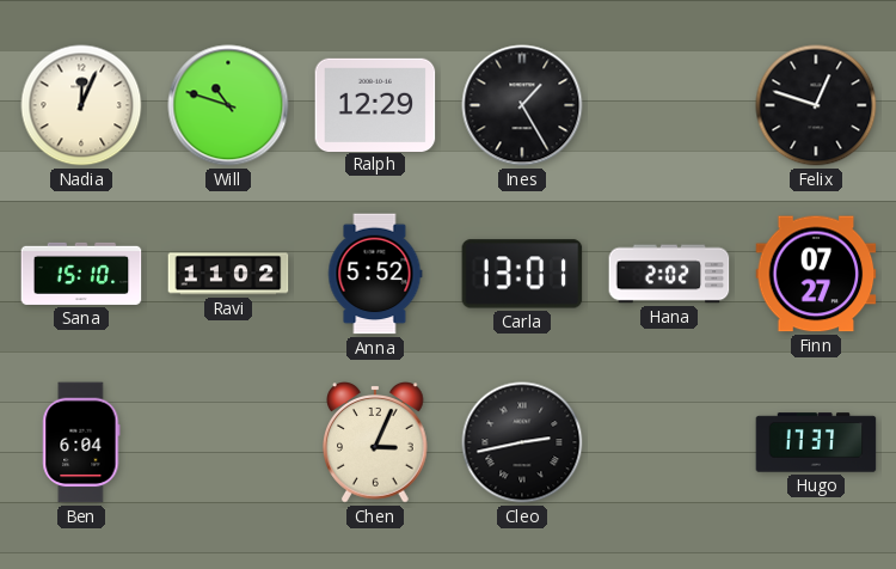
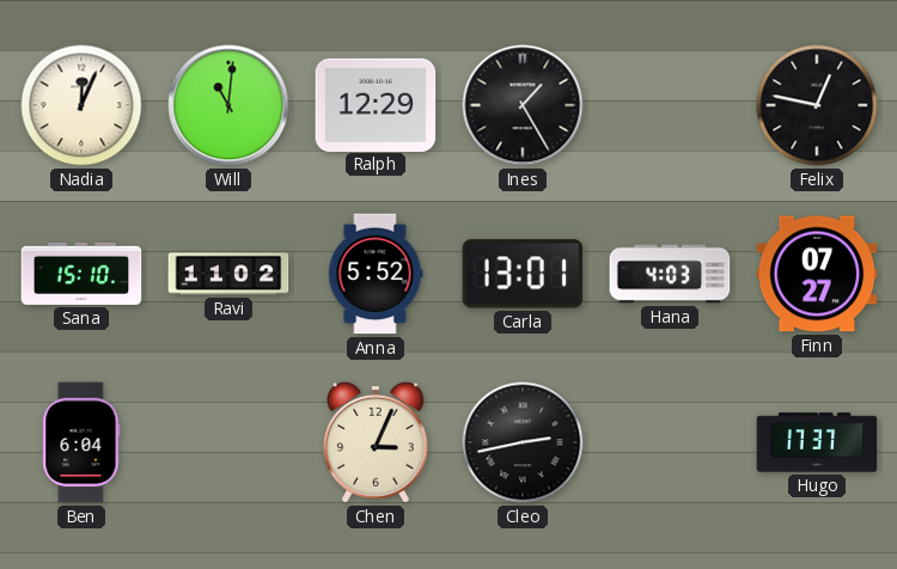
Will: 10:48 -> 11:01
Felix: 12:48 -> 12:47
Hana: 2:02 -> 4:03
